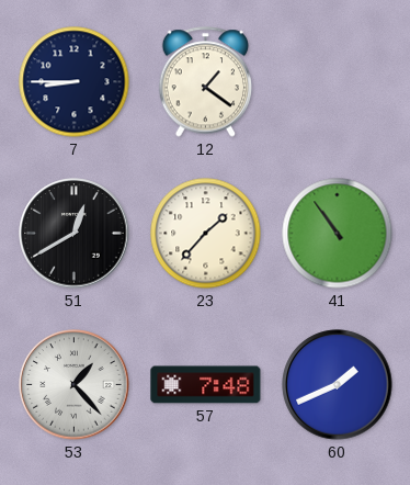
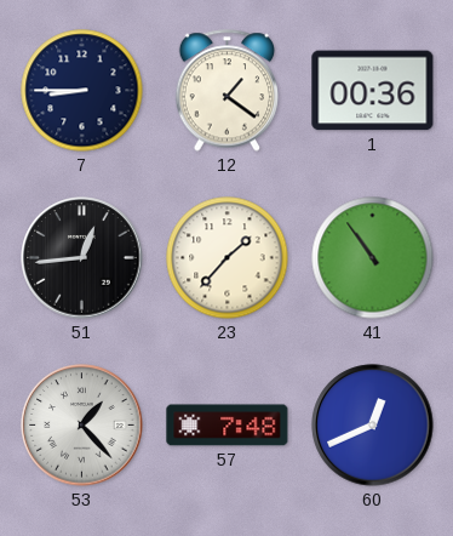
1: none -> 00:36
51: 12:40 -> 12:44
60: 1:41 -> 12:41
